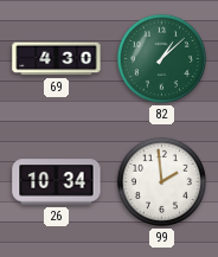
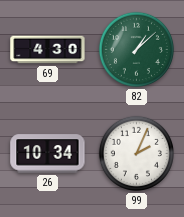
99: 1:59 -> 2:04
